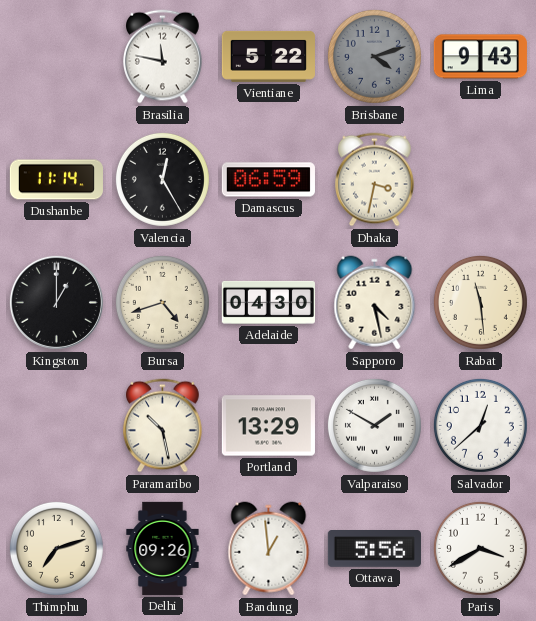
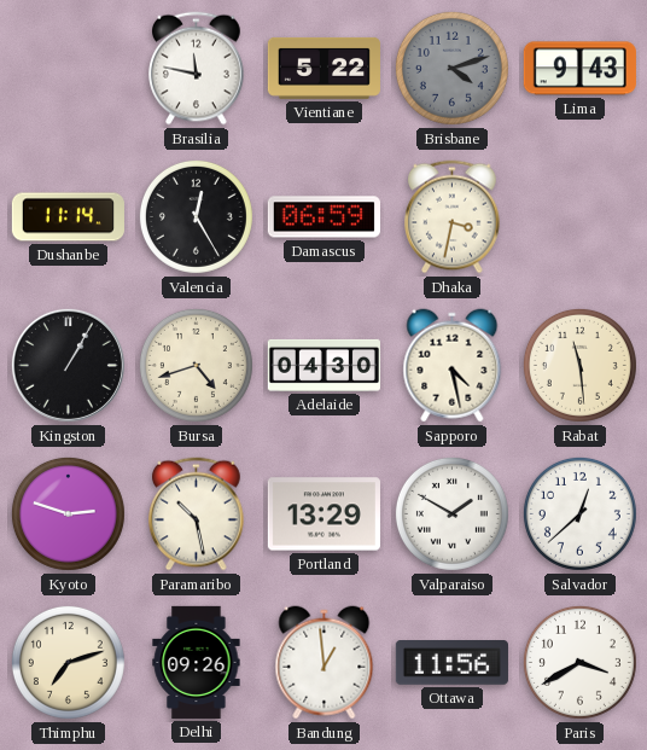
Kingston: 1:00 -> 1:05
Kyoto: none -> 2:48
Ottawa: 5:56 -> 11:56
